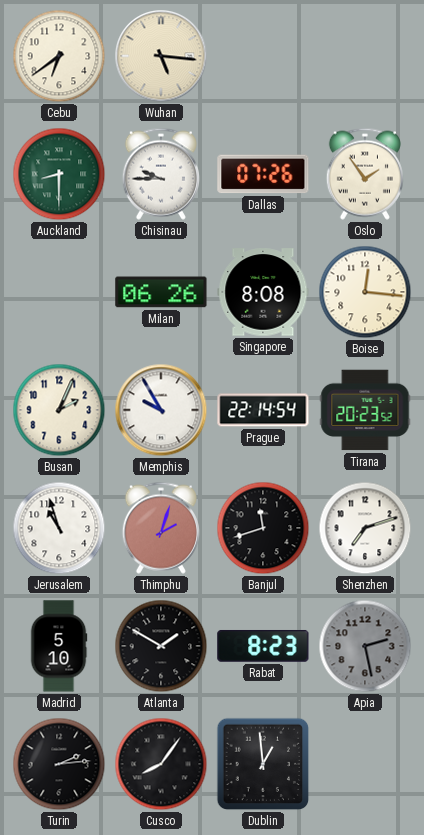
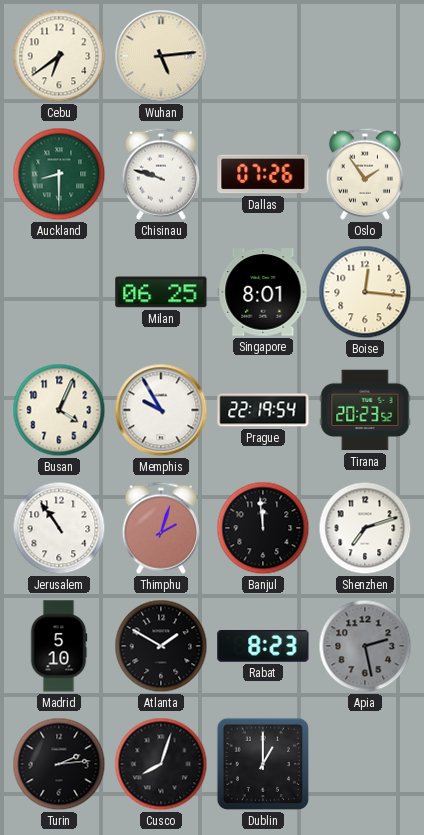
Wuhan: 5:16 -> 5:14
Chisinau: 9:45 -> 9:48
Milan: 06:26 -> 06:25
Singapore: 8:08 -> 8:01
Busan: 2:04 -> 4:04
Prague: 22:14 -> 22:19
Jerusalem: 10:57 -> 10:54
Banjul: 11:42 -> 11:59
Cusco: 8:06 -> 8:03
Dublin: 12:59 -> 1:00
